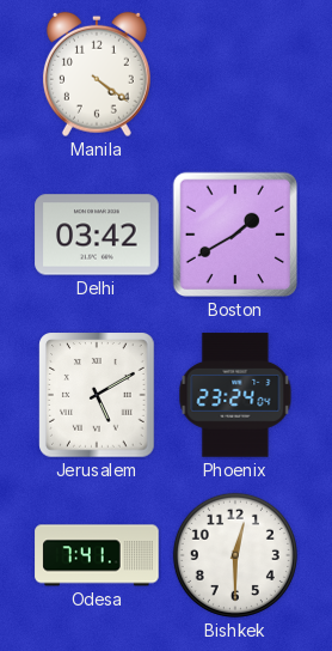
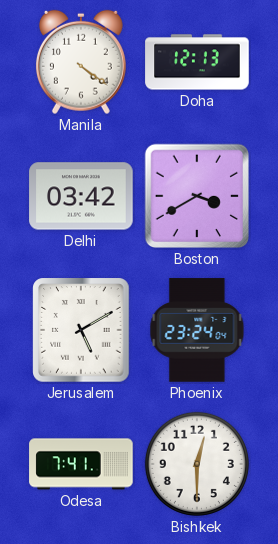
Doha: none -> 12:13
Boston: 1:40 -> 3:40
